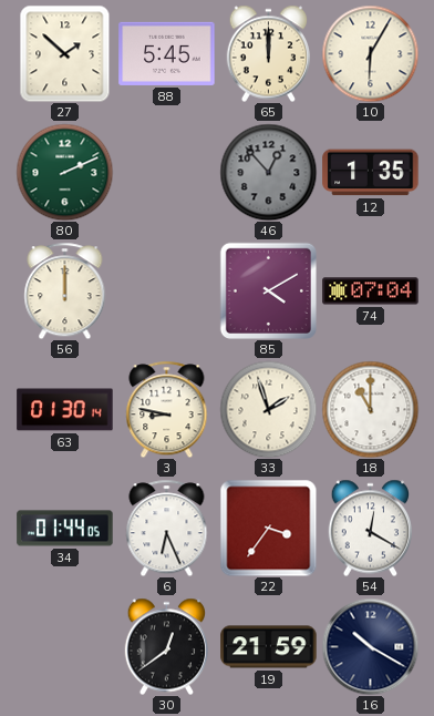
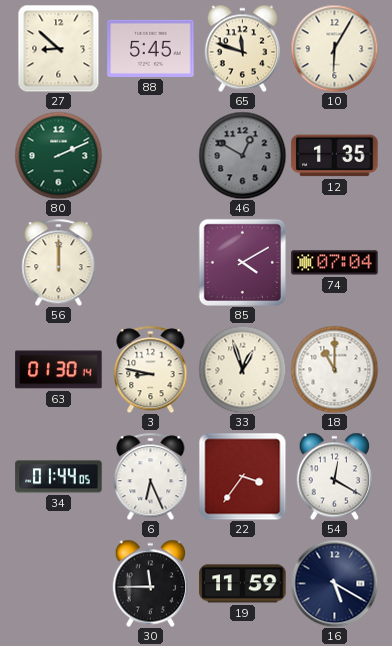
27: 1:52 -> 8:52
65: 12:00 -> 11:48
46: 12:53 -> 12:50
33: 1:57 -> 12:57
30: 12:39 -> 11:45
19: 21:59 -> 11:59
16: 10:20 -> 5:20
